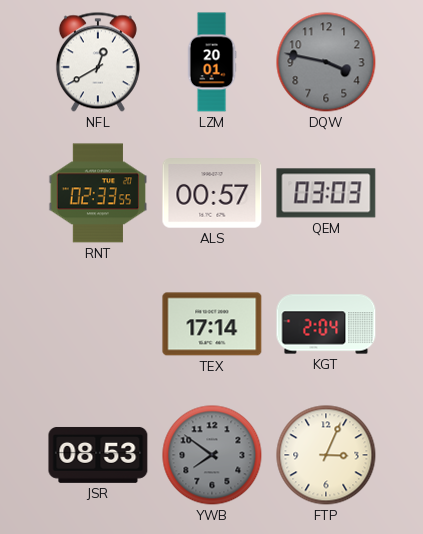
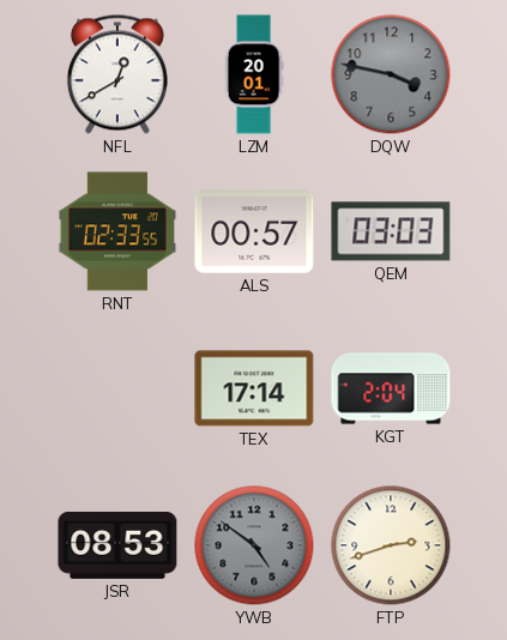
YWB: 7:51 -> 4:51
FTP: 3:04 -> 2:42
